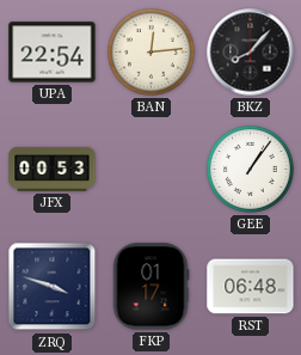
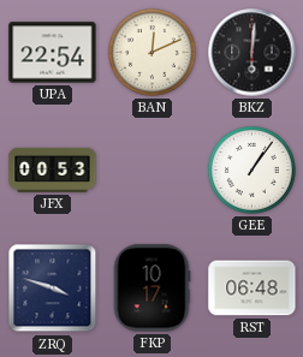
BAN: 12:14 -> 12:11
BKZ: 8:07 -> 6:01
FKP: 01:17 -> 10:17
